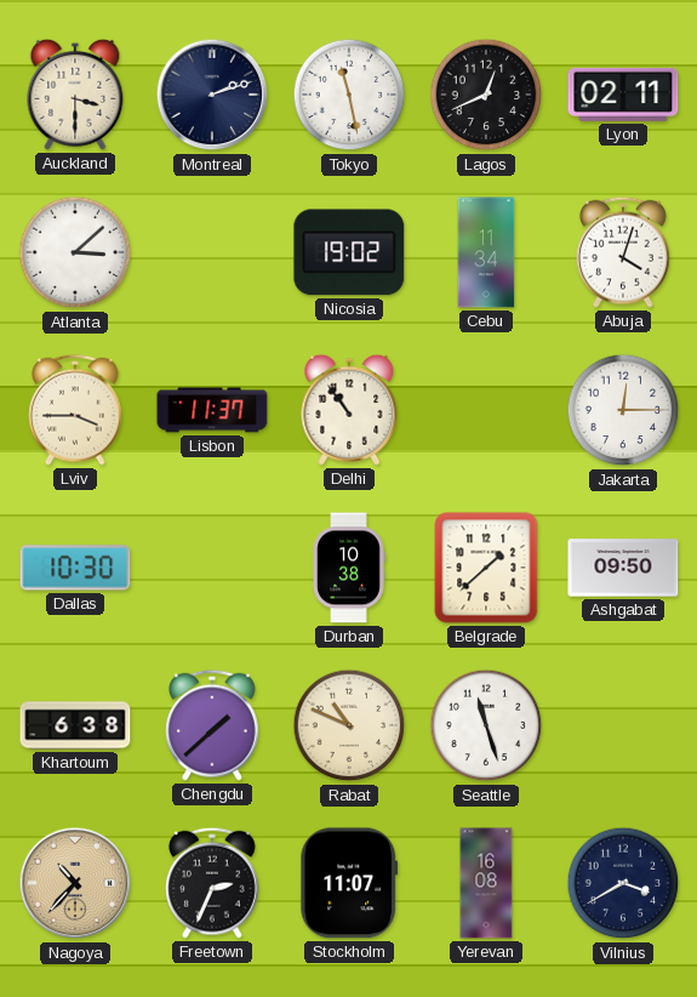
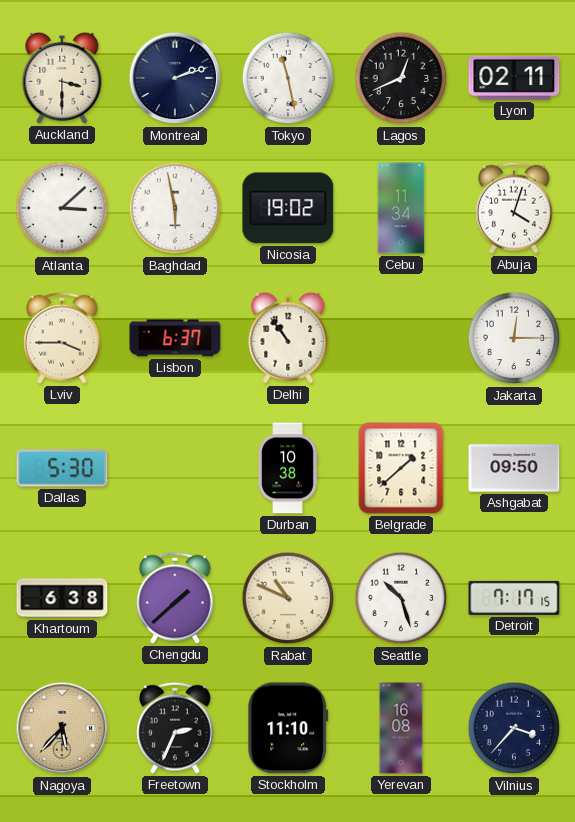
Baghdad: none -> 5:58
Lisbon: 11:37 -> 6:37
Dallas: 10:30 -> 5:30
Seattle: 11:27 -> 10:27
Detroit: none -> 7:17
Nagoya: 10:37 -> 5:37
Stockholm: 11:07 -> 11:10
Vilnius: 3:40 -> 3:37
